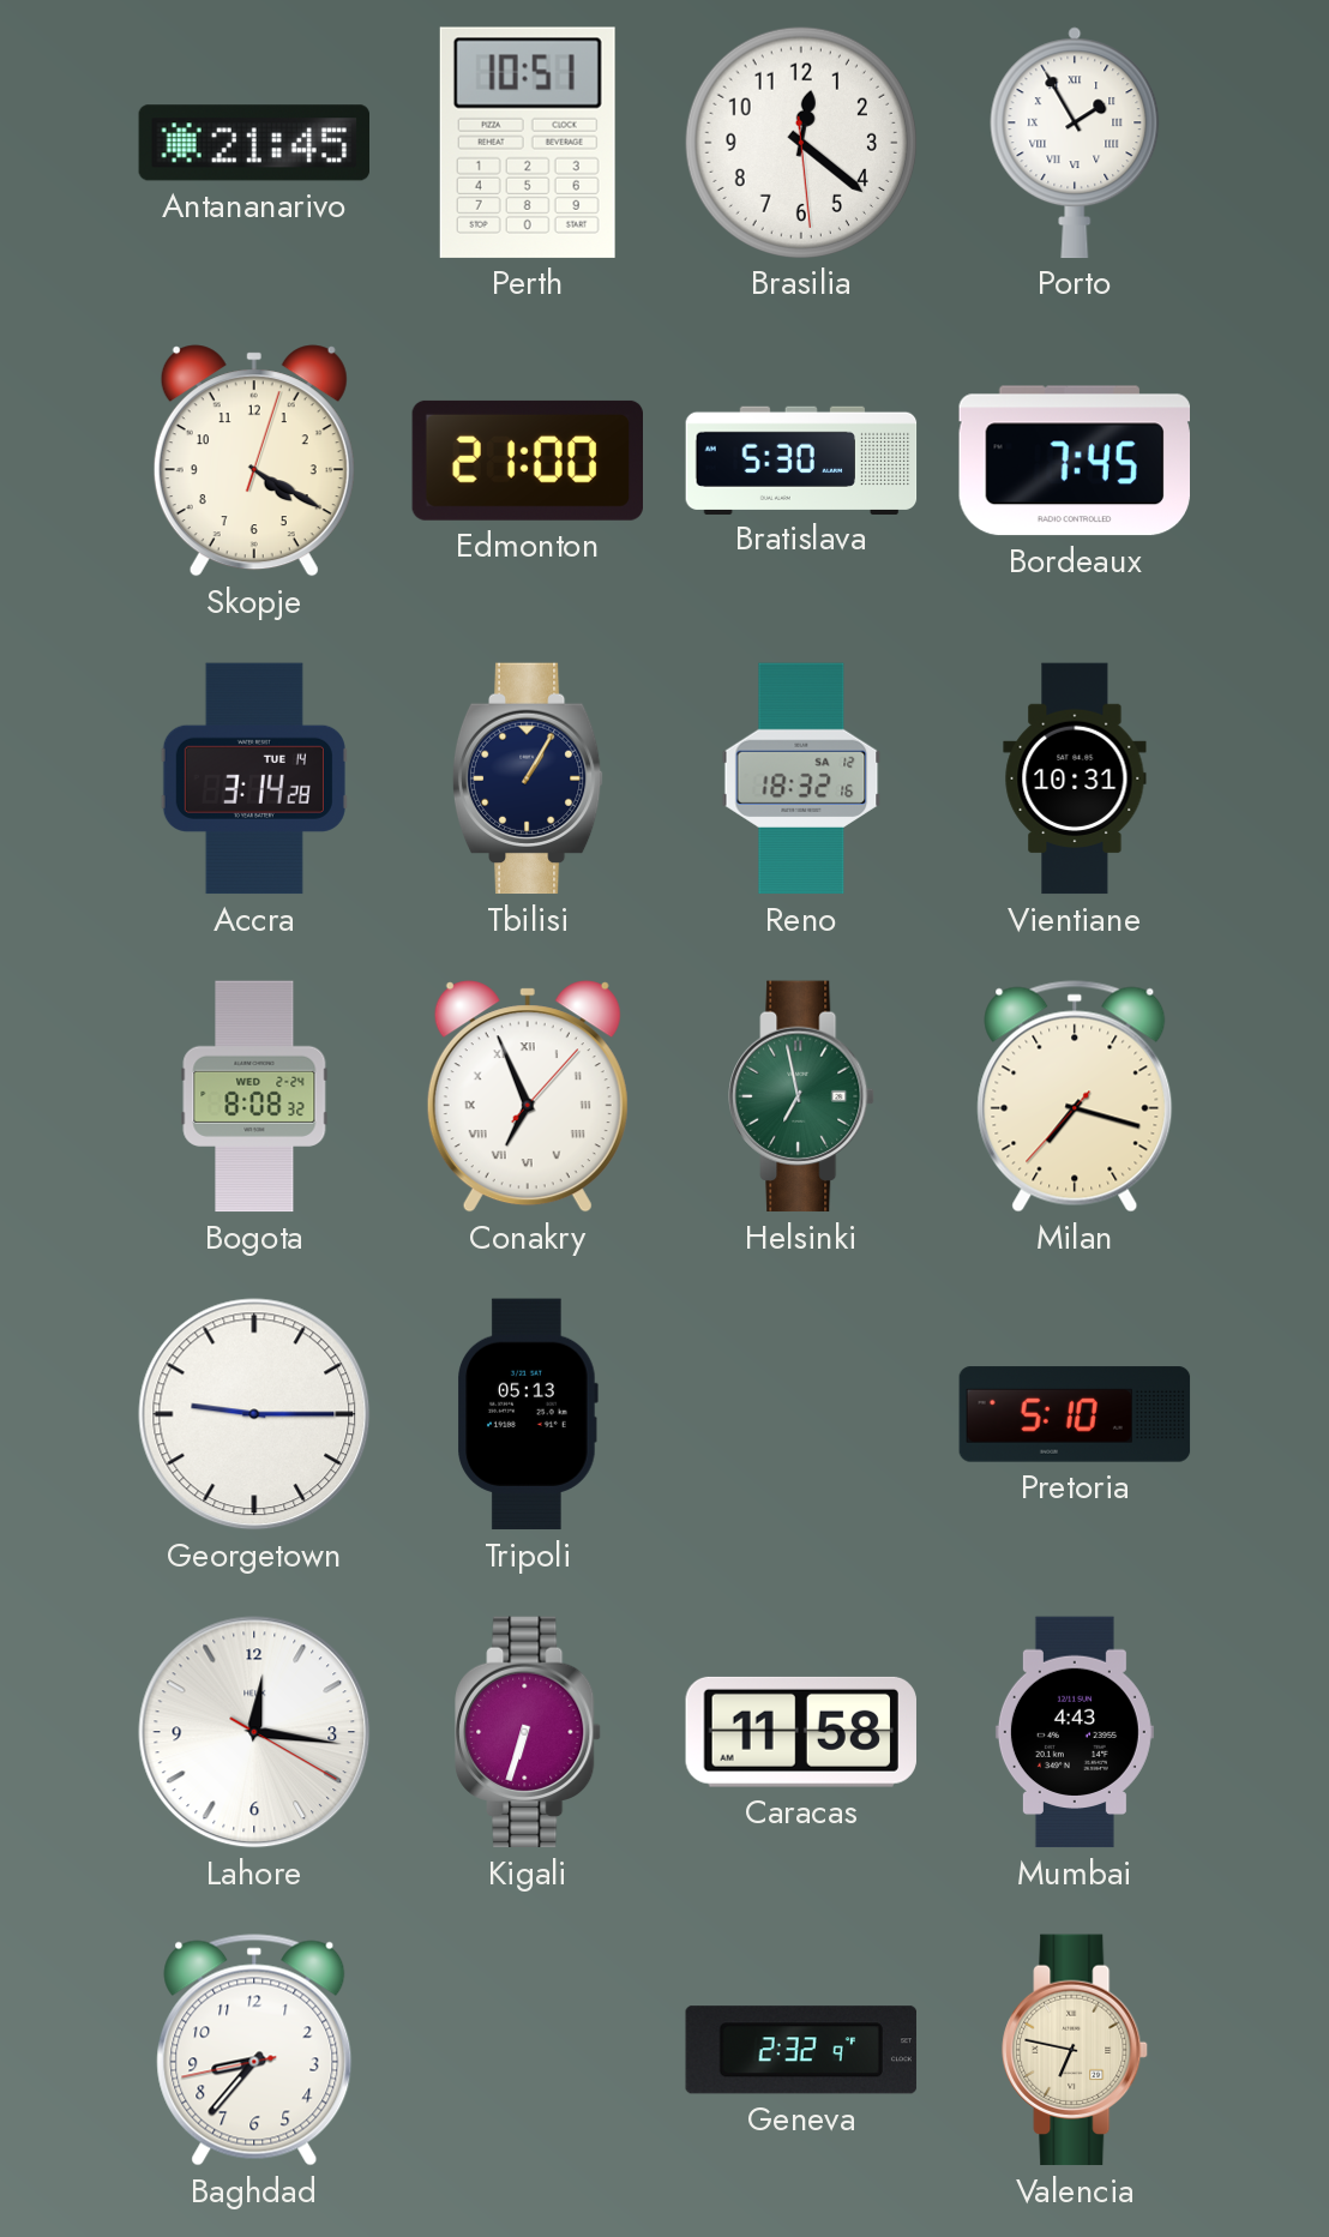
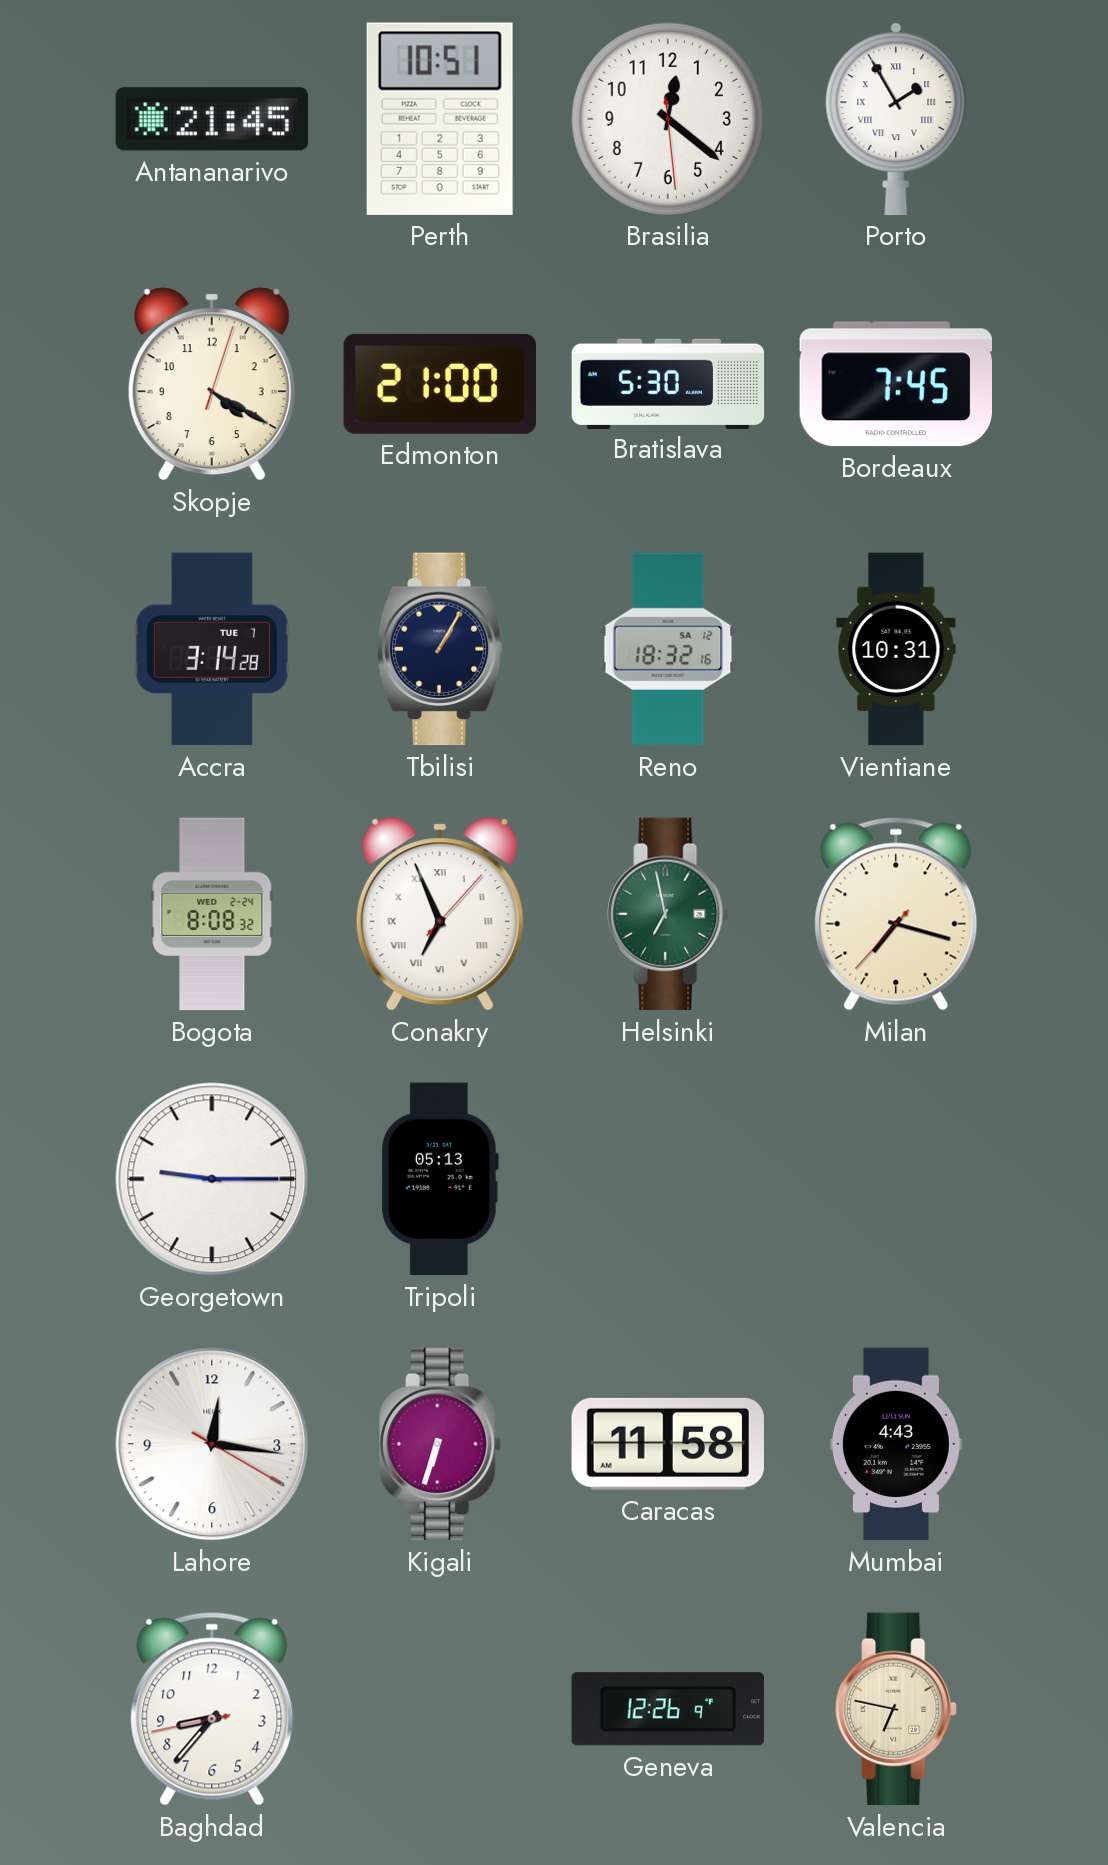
Accra date: TUE 14 -> TUE 7
Pretoria: 5:10 -> none
Geneva: 2:32 -> 12:26
